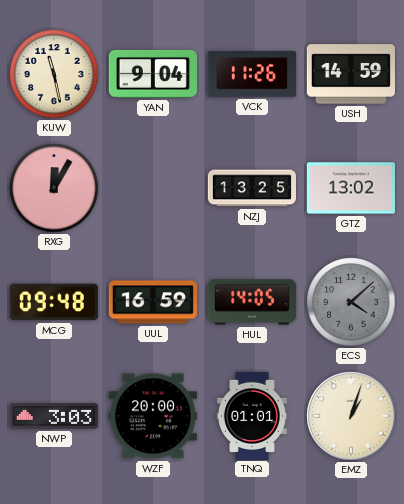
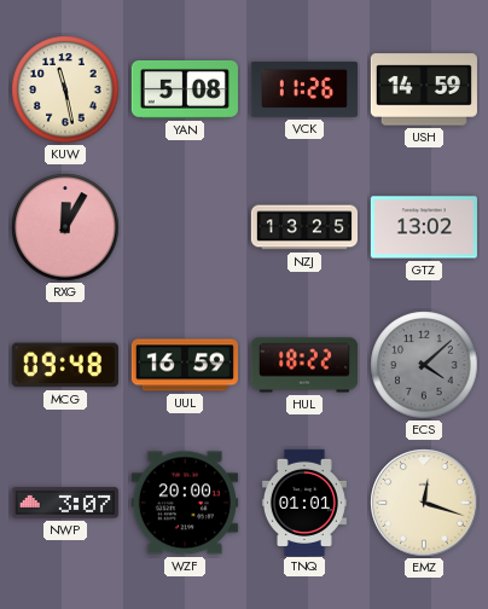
YAN: 9:04 -> 5:08
HUL: 14:05 -> 18:22
NWP: 3:03 -> 3:07
EMZ: 1:03 -> 12:18
